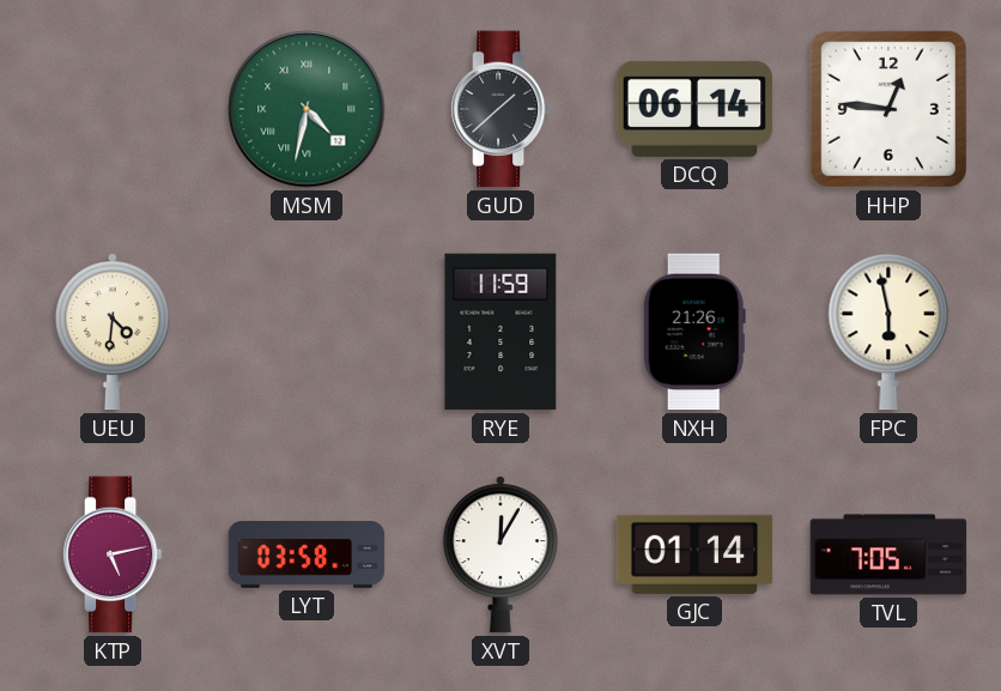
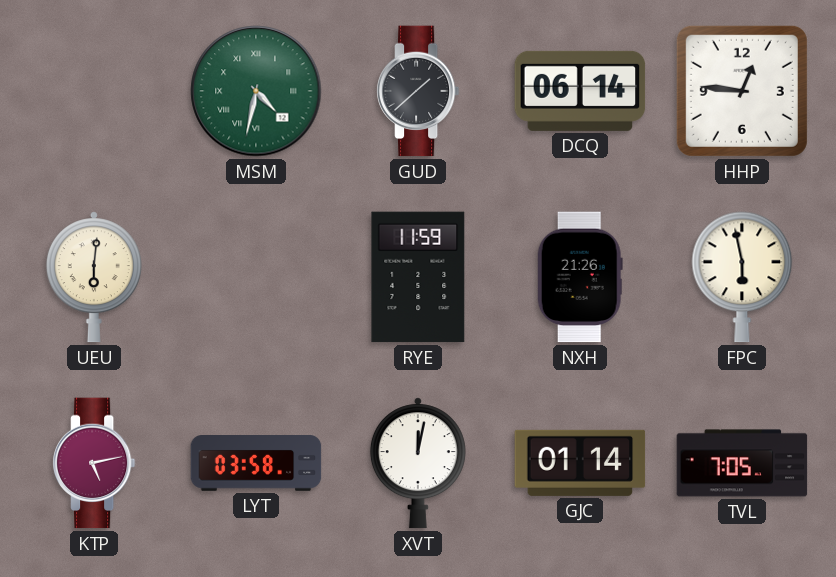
UEU: 4:31 -> 6:01
XVT: 12:05 -> 12:02
